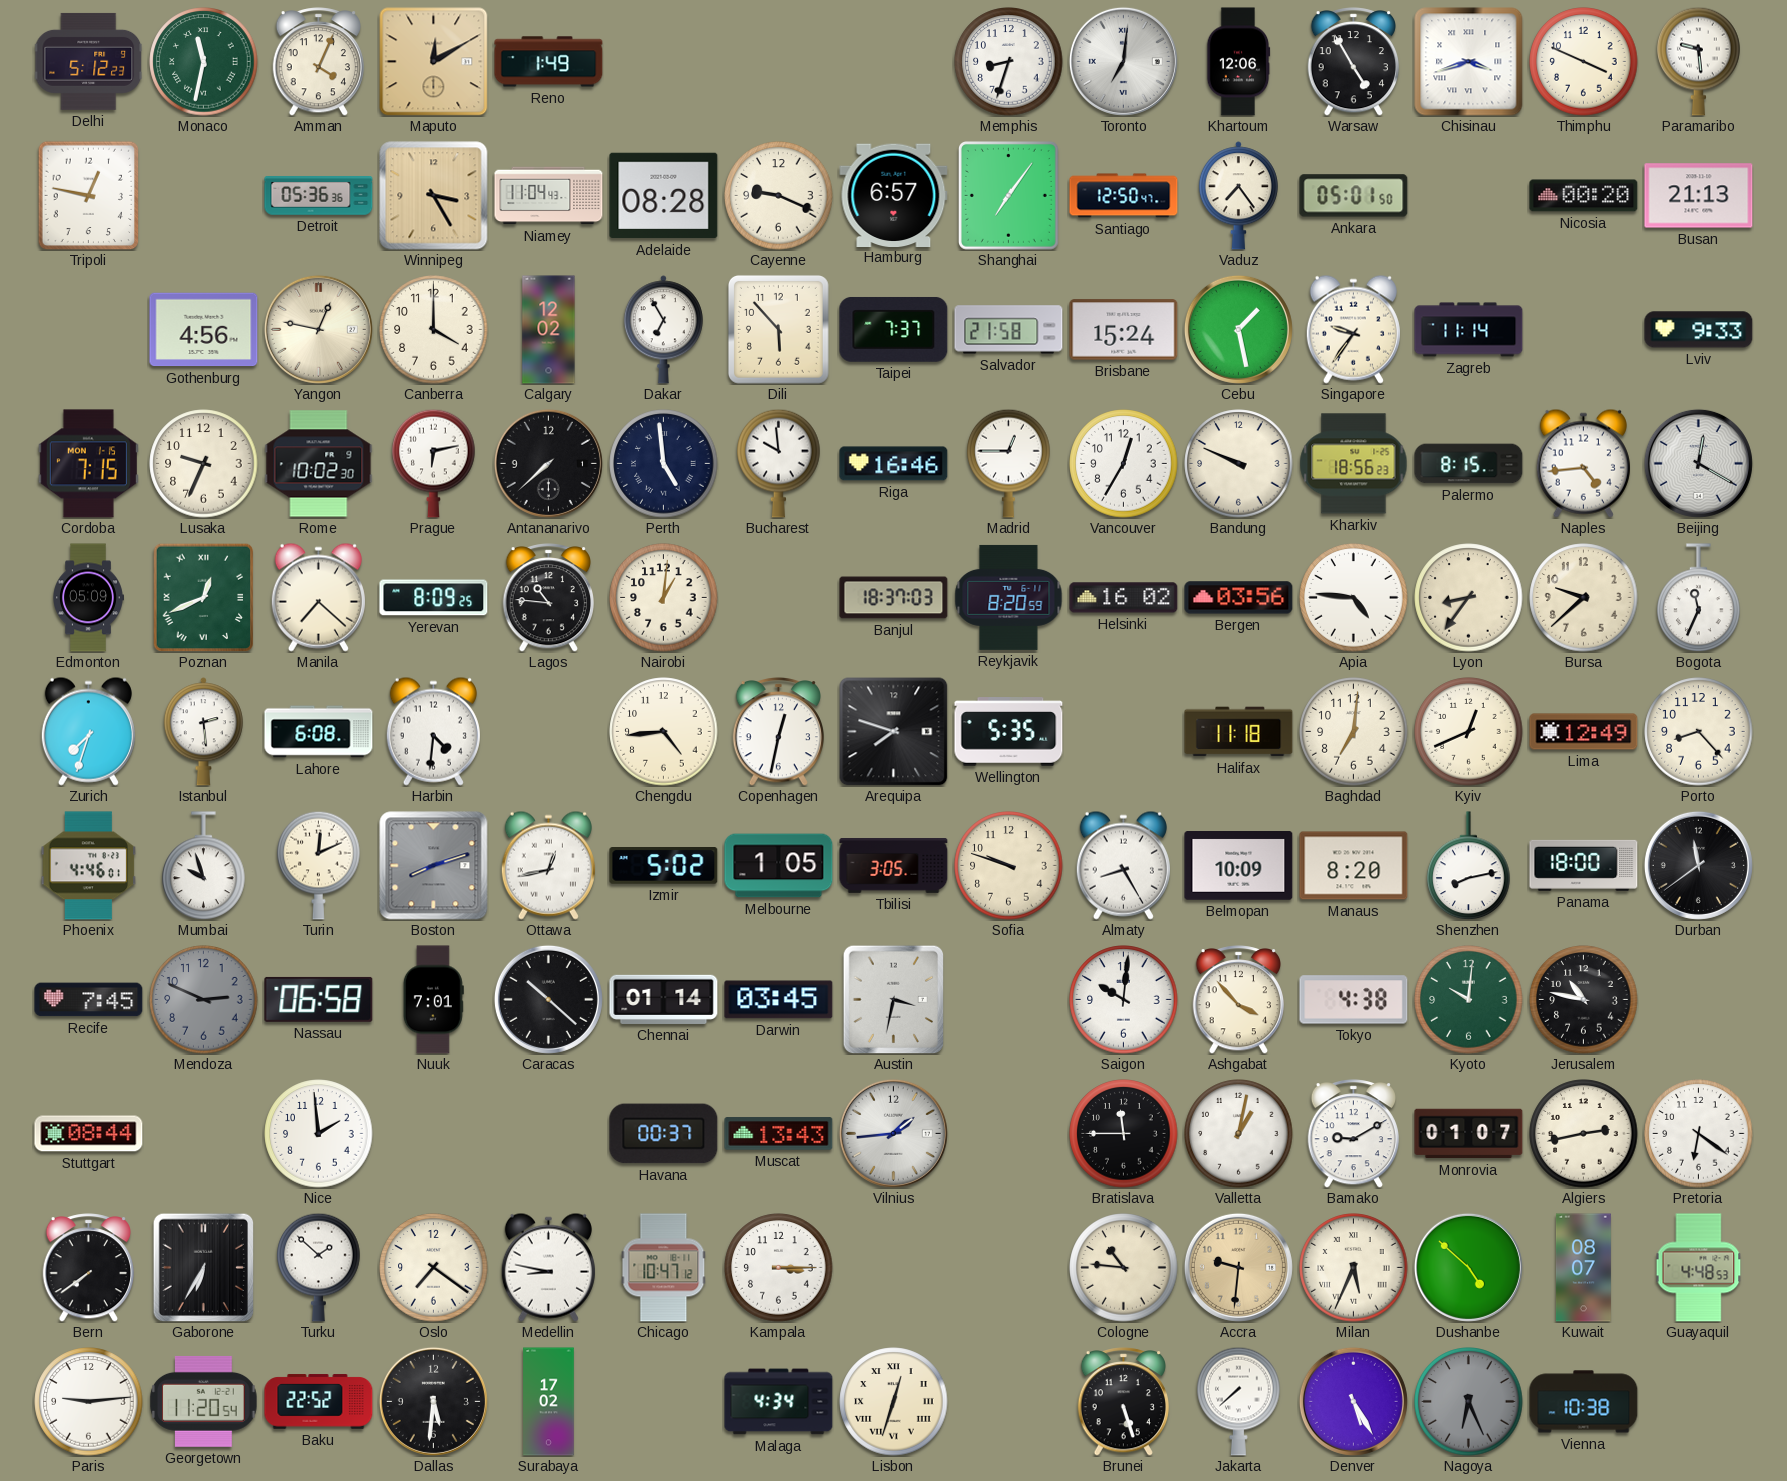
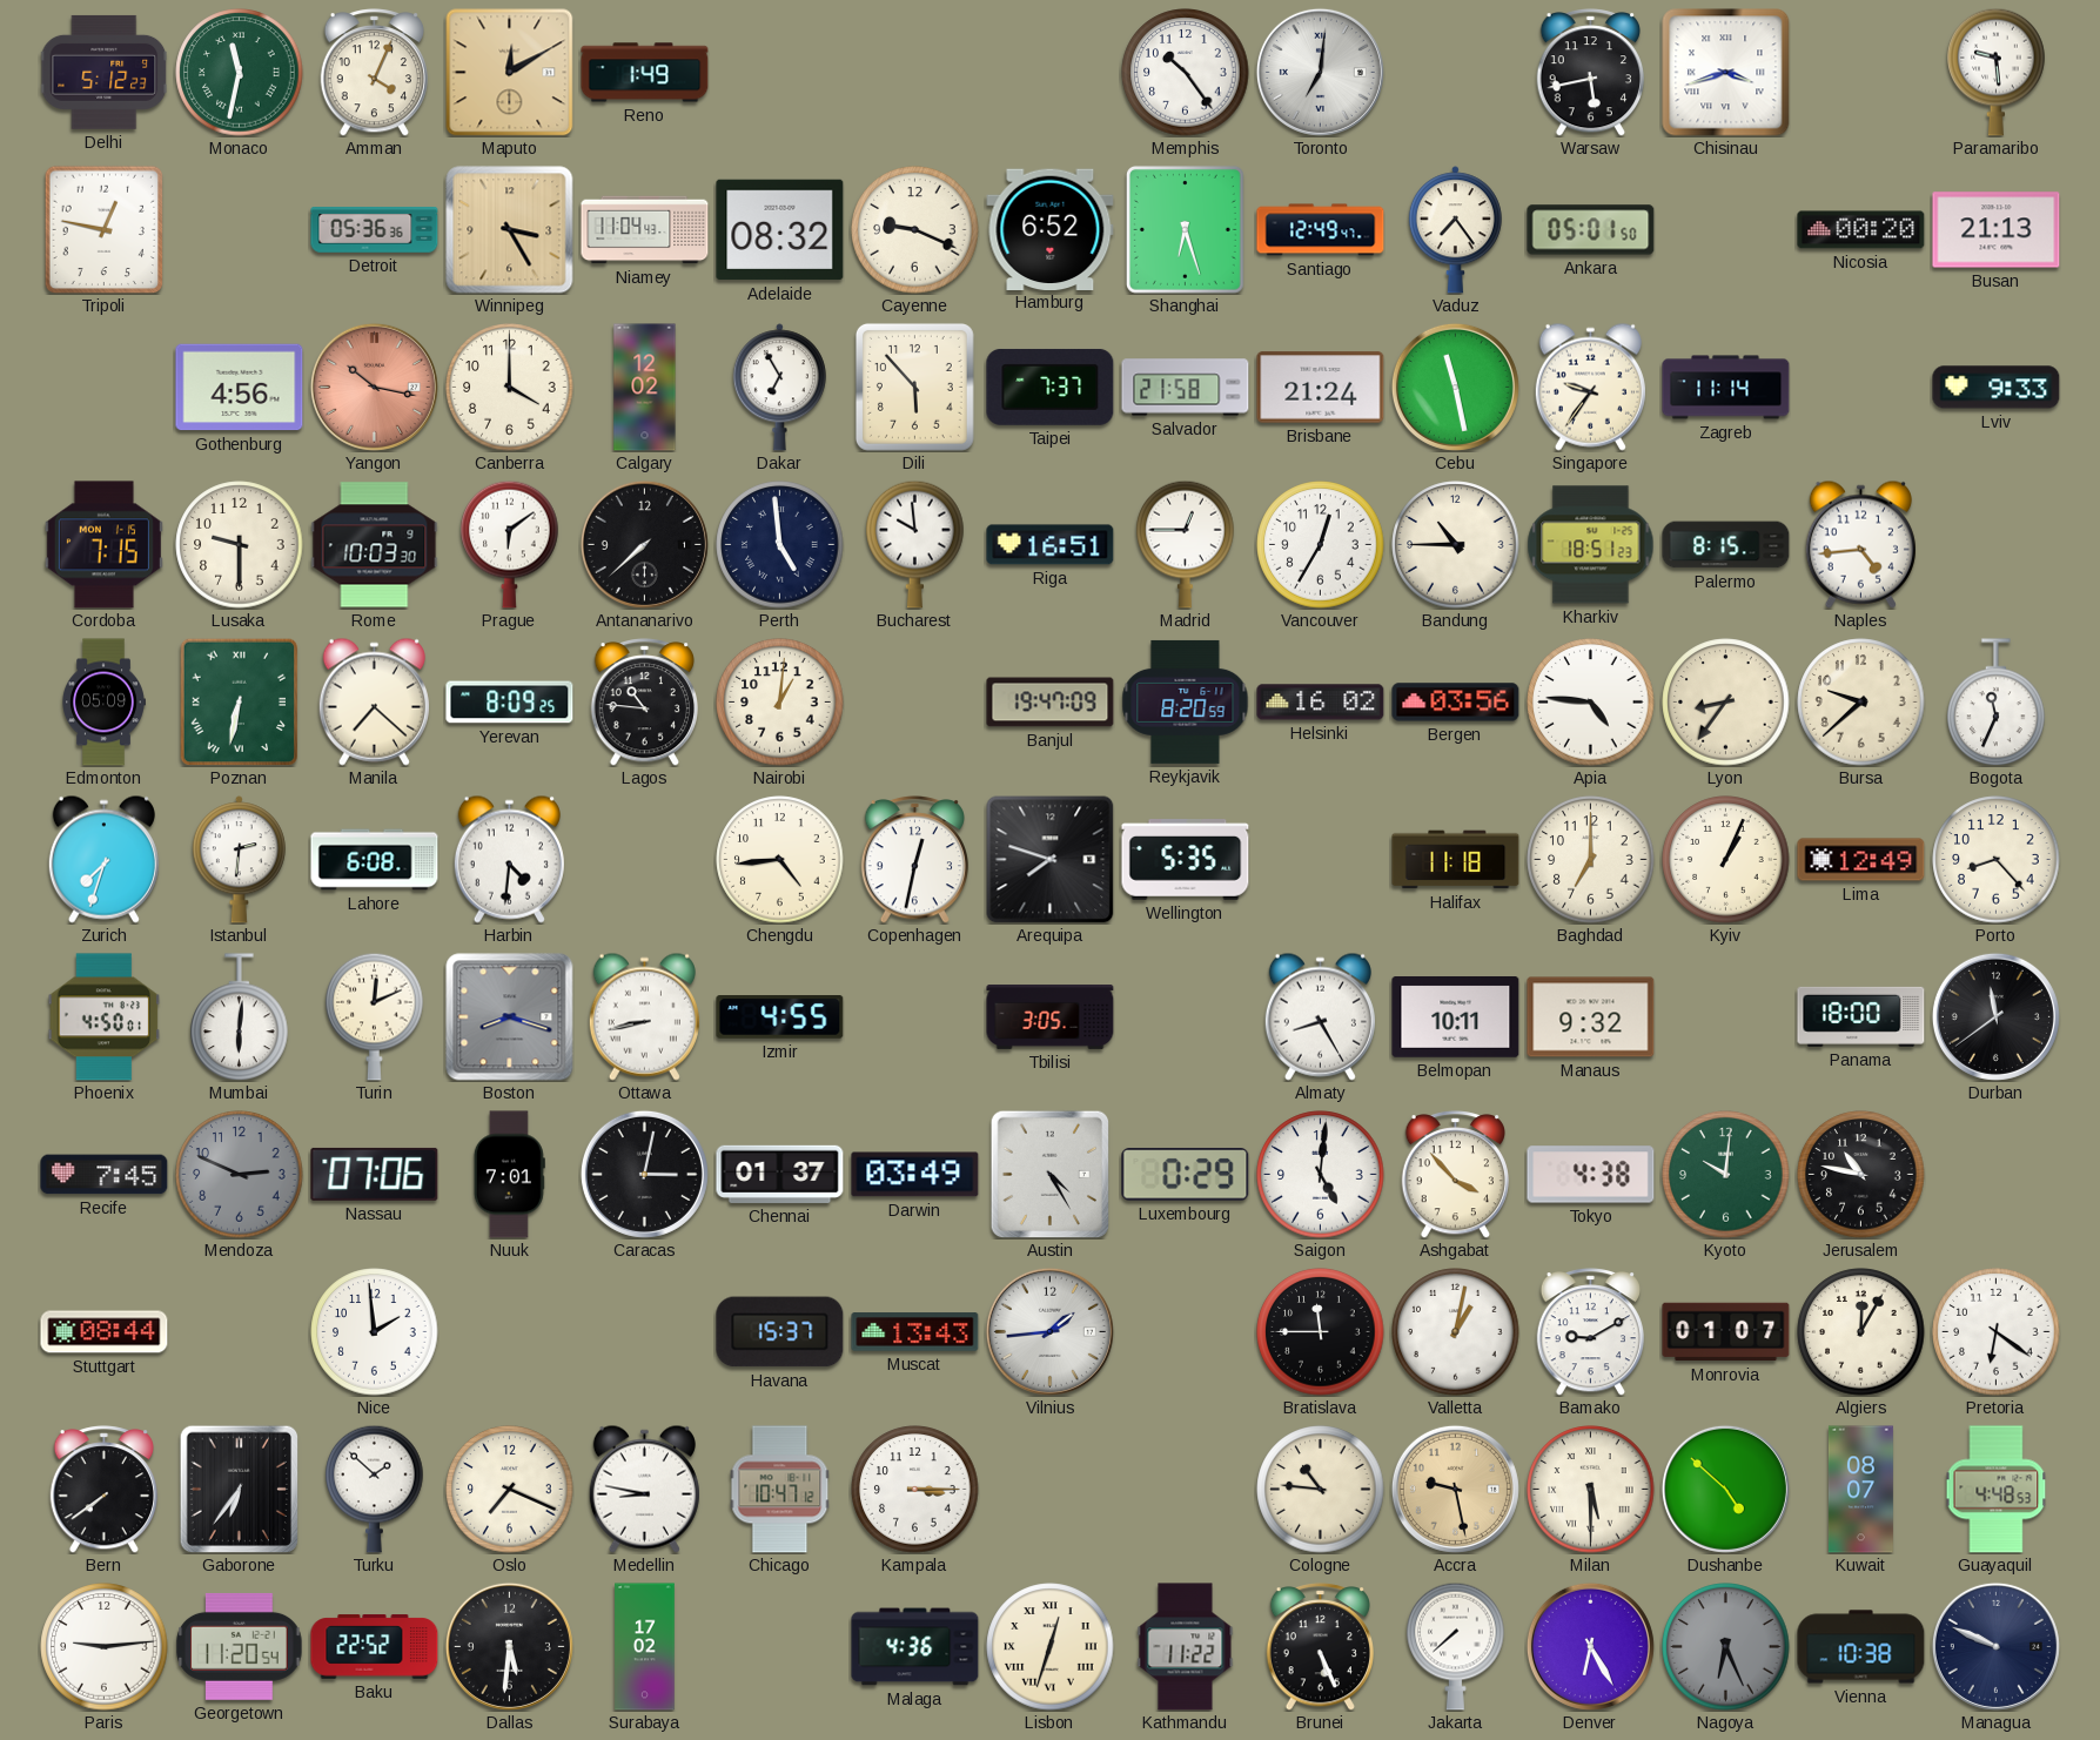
Memphis: 8:33 -> 10:24
Khartoum: 12:06 -> none
Warsaw: 4:55 -> 5:43
Thimphu: 3:49 -> none
Adelaide: 08:28 -> 08:32
Hamburg: 6:57 -> 6:52
Shanghai: 7:06 -> 6:27
Santiago: 12:50 -> 12:49
Yangon: 12:47 -> 10:17
Yangon dial: cream -> salmon
Brisbane: 15:24 -> 21:24
Cebu: 1:28 -> 11:28
Lusaka: 9:34 -> 9:30
Rome: 10:02 -> 10:03
Prague: 6:13 -> 6:09
Riga: 16:46 -> 16:51
Bandung: 9:49 -> 10:45
Kharkiv: 18:56 -> 18:51
Beijing: 12:20 -> none
Poznan: 12:41 -> 6:32
Banjul: 18:37 -> 19:47
Istanbul: 2:29 -> 2:31
Baghdad: 7:01 -> 7:00
Kyiv: 12:41 -> 1:04
Phoenix: 4:46 -> 4:50
Mumbai: 9:57 -> 6:01
Boston: 8:12 -> 8:18
Ottawa: 12:43 -> 8:43
Izmir: 5:02 -> 4:55
Melbourne: 1:05 -> none
Sofia: 9:48 -> none
Belmopan: 10:09 -> 10:11
Manaus: 8:20 -> 9:32
Shenzhen: 8:13 -> none
Nassau: 06:58 -> 07:06
Caracas: 10:22 -> 3:02
Chennai: 01:14 -> 01:37
Darwin: 03:45 -> 03:49
Austin: 3:32 -> 4:25
Luxembourg: none -> 0:29
Saigon: 10:01 -> 5:01
Havana: 00:37 -> 15:37
Algiers: 2:43 -> 12:05
Gaborone: 6:35 -> 6:36
Oslo: 7:21 -> 7:19
Accra: 9:31 -> 9:28
Milan: 5:34 -> 5:30
Malaga: 4:34 -> 4:36
Kathmandu: none -> 11:22
Brunei: 5:27 -> 5:26
Denver: 5:25 -> 6:25
Managua: none -> 9:49
